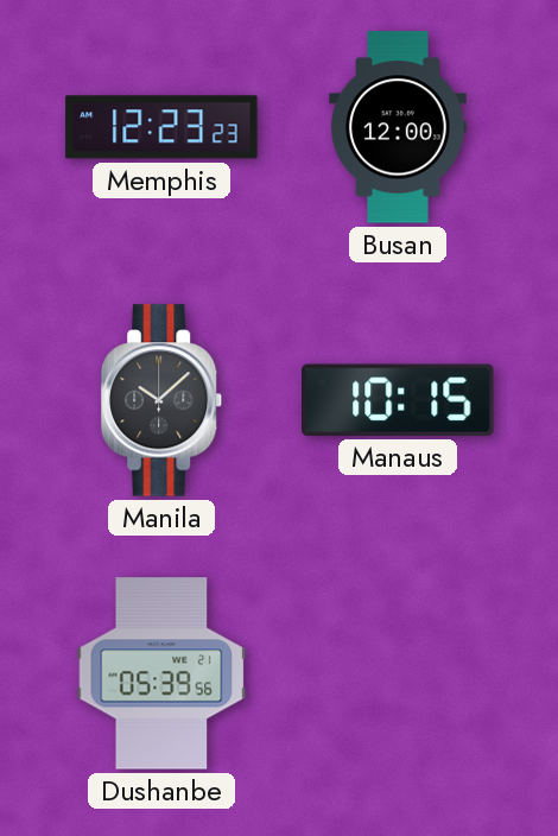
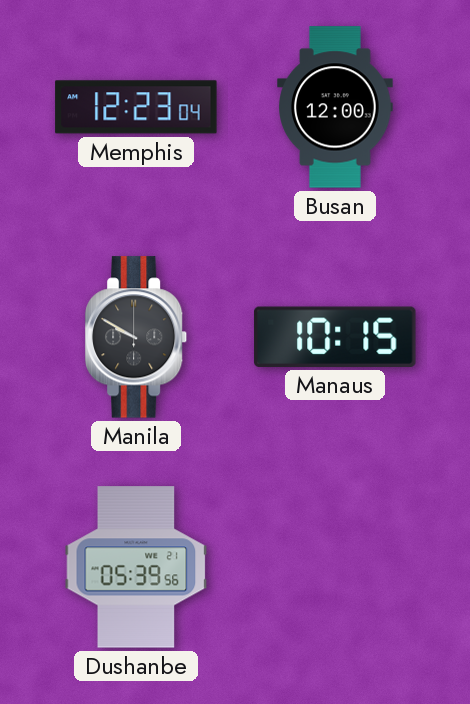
Memphis: 12:23:23 -> 12:23:04
Manila: 10:08 -> 9:50
